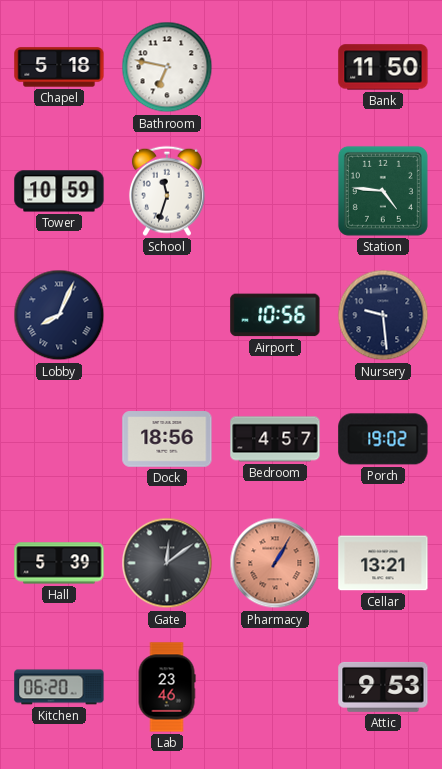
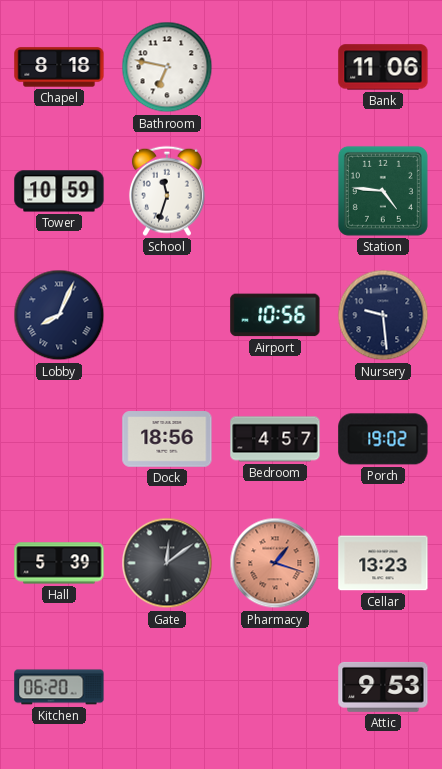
Chapel: 5:18 -> 8:18
Bank: 11:50 -> 11:06
Pharmacy: 1:05 -> 1:18
Cellar: 13:21 -> 13:23
Lab: 23:46 -> none
